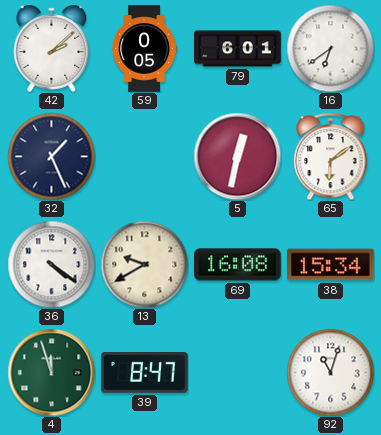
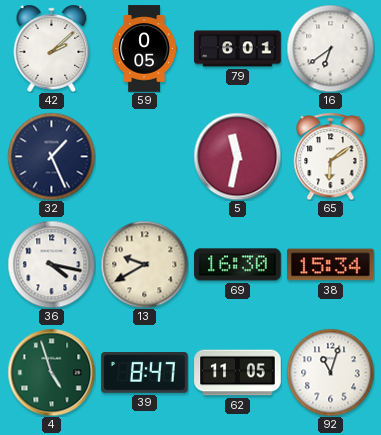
5: 12:32 -> 11:32
36: 4:21 -> 4:17
69: 16:08 -> 16:30
4: 11:57 -> 4:57
62: none -> 11:05
